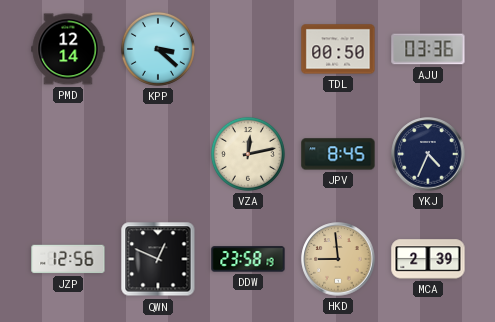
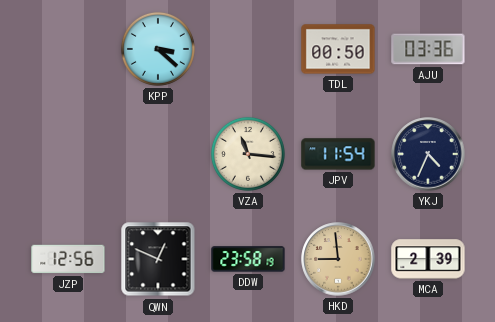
PMD: 12:14 -> none
VZA: 12:13 -> 11:16
JPV: 8:45 -> 11:54
